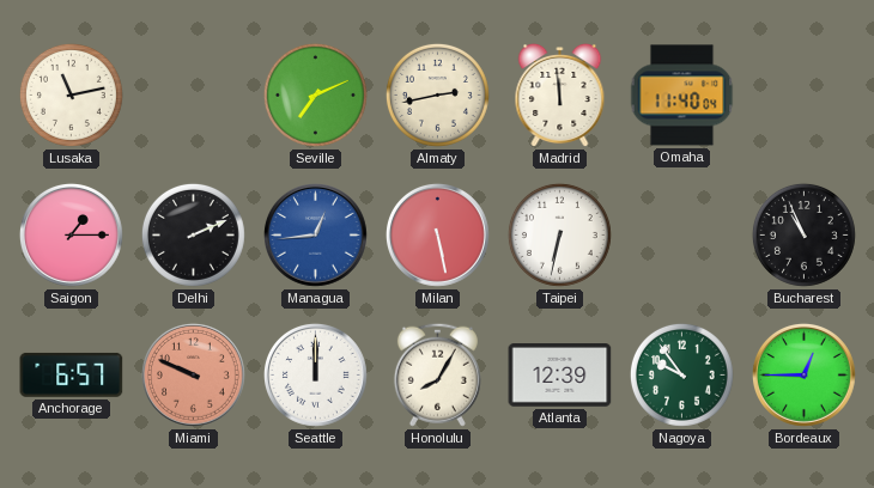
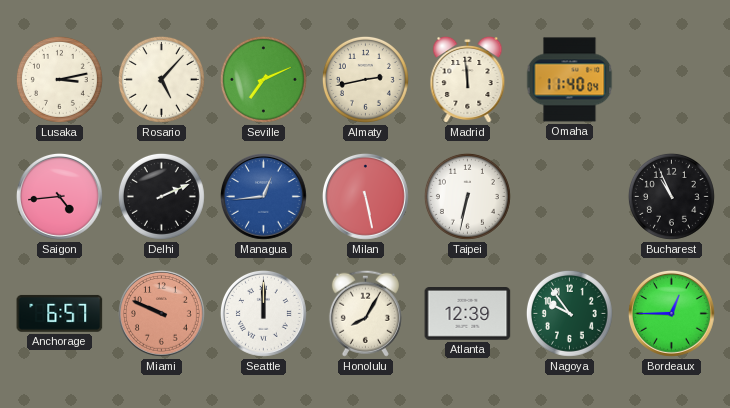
Lusaka: 11:13 -> 3:13
Rosario: none -> 5:07
Saigon: 1:15 -> 4:44
